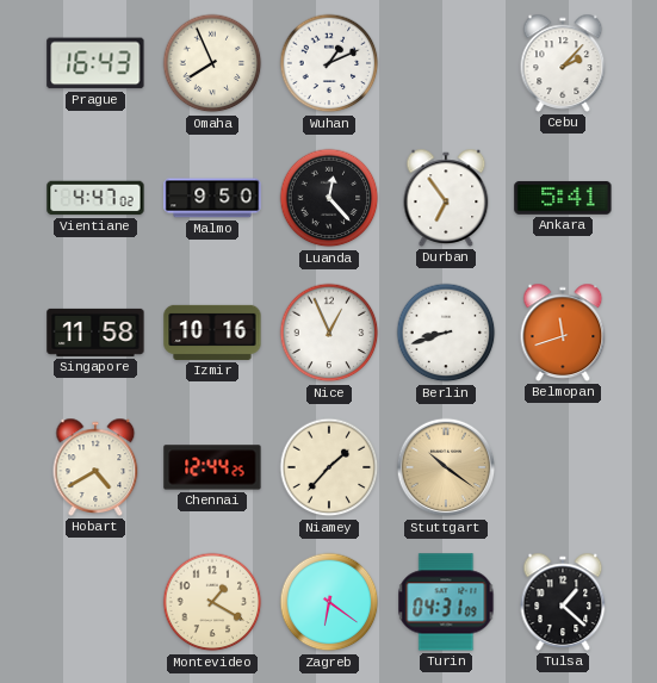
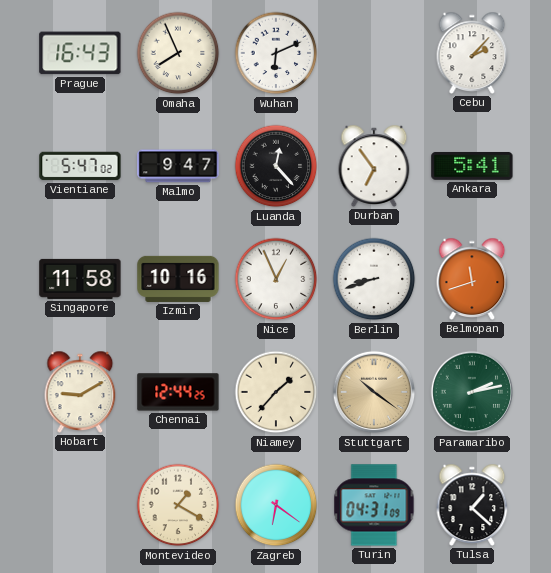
Wuhan: 1:11 -> 6:11
Vientiane: 4:47 -> 5:47
Malmo: 9:50 -> 9:47
Hobart: 4:40 -> 9:10
Paramaribo: none -> 2:13
